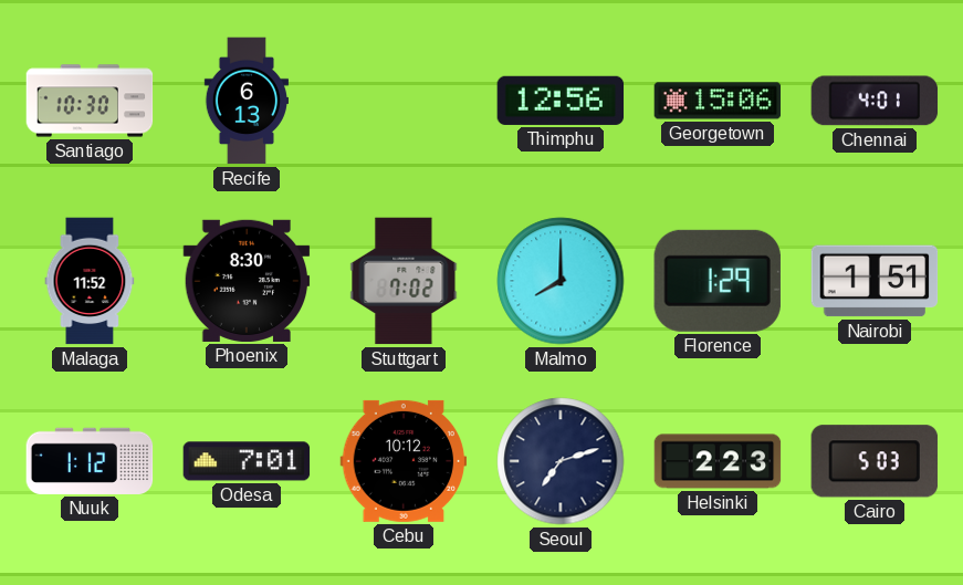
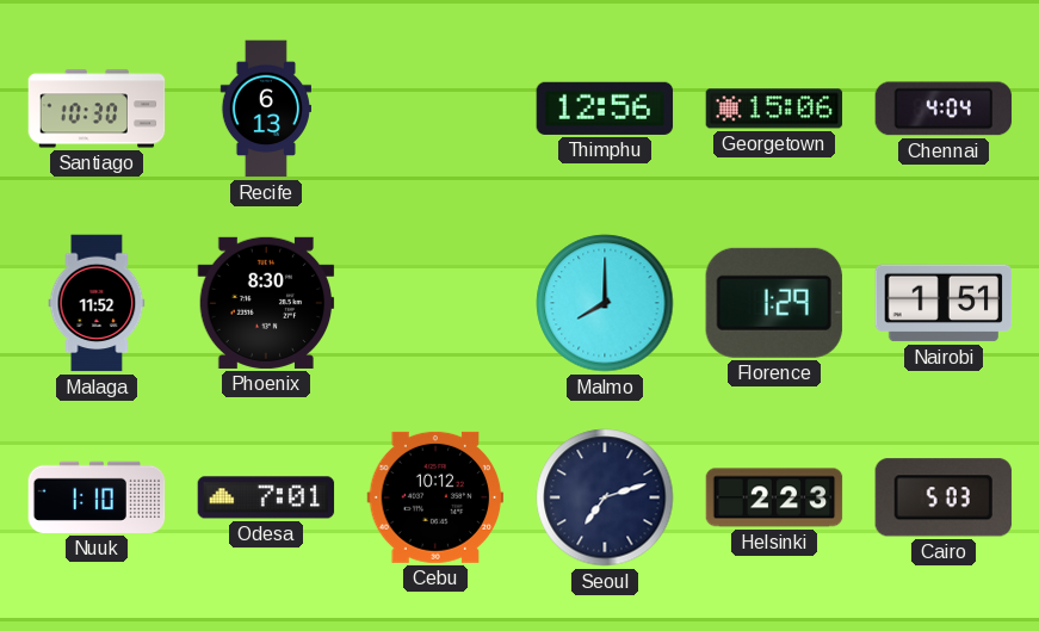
Chennai: 4:01 -> 4:04
Stuttgart: 7:02 -> none
Nuuk: 1:12 -> 1:10
